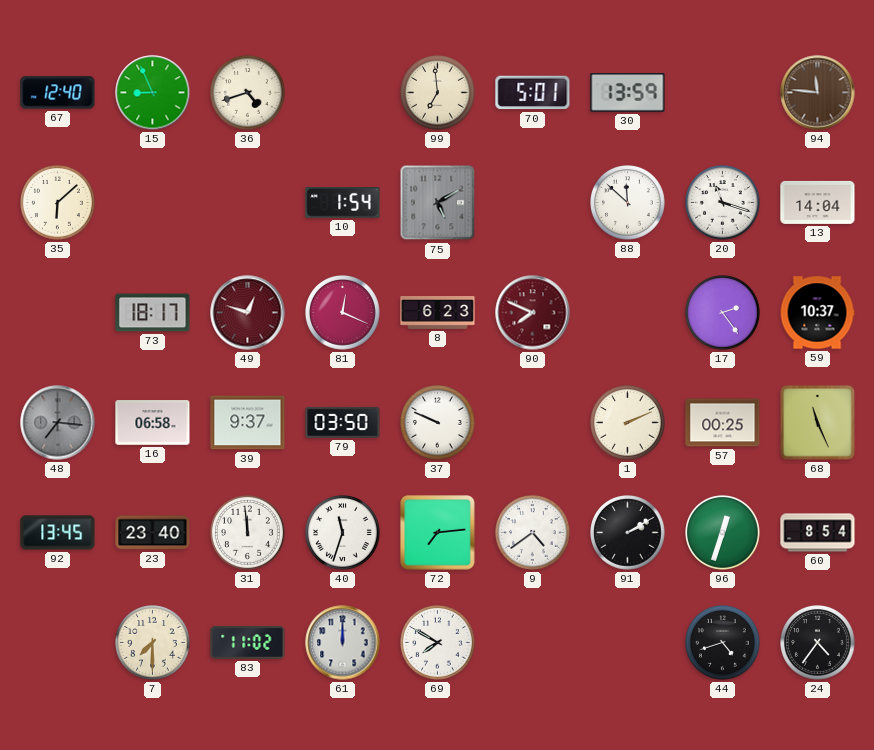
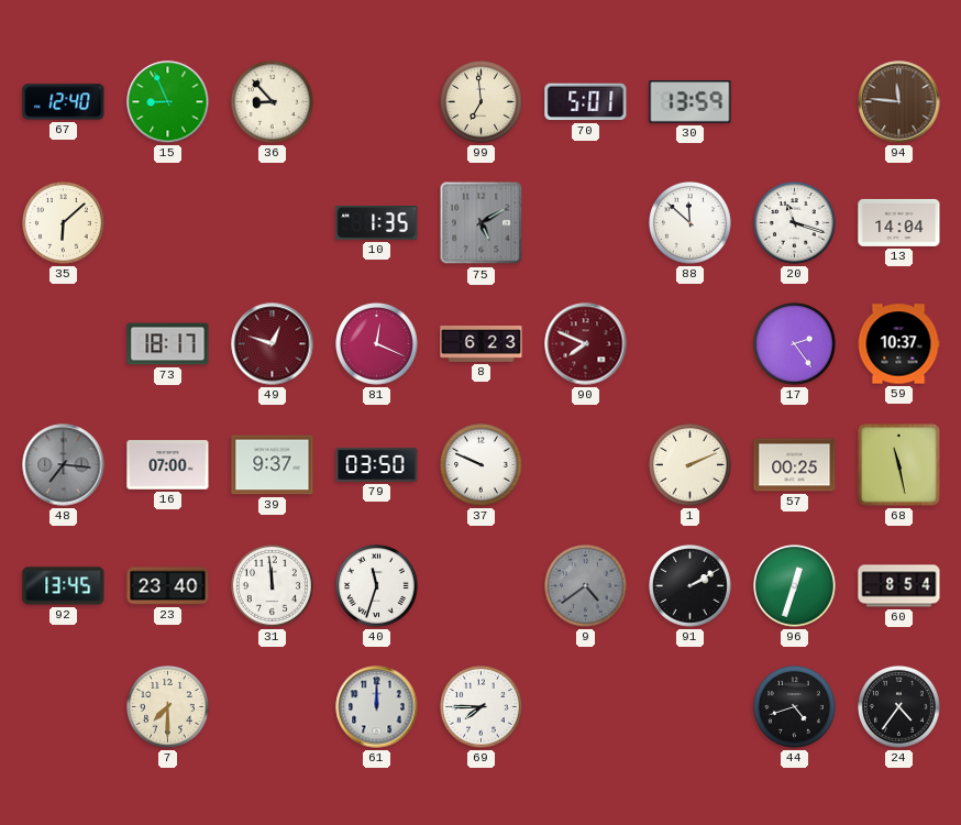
36: 4:42 -> 8:53
10: 1:54 -> 1:35
16: 06:58 -> 07:00
68: 11:26 -> 11:28
72: 7:14 -> none
9 dial: white -> grey
83: 11:02 -> none
69: 7:50 -> 7:45
